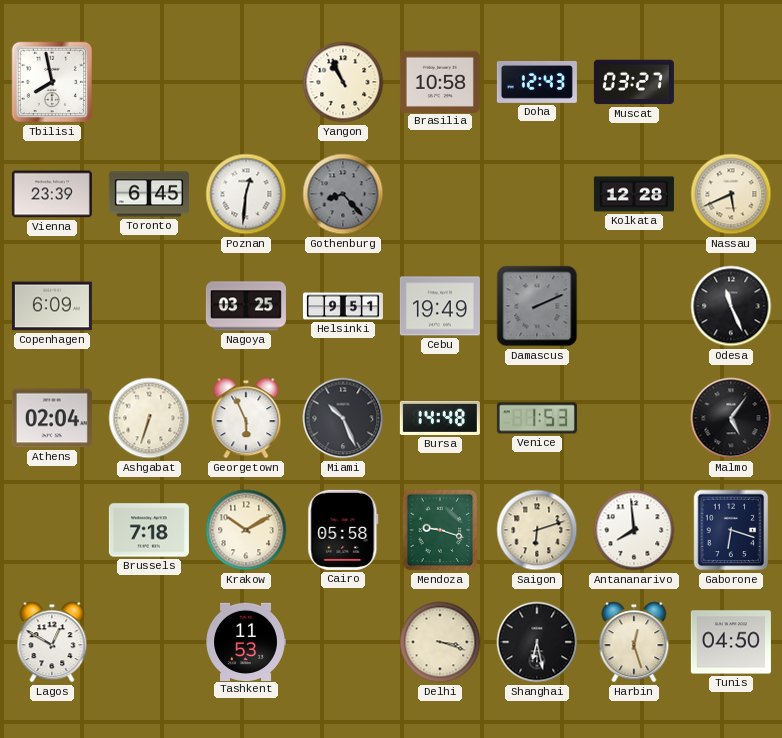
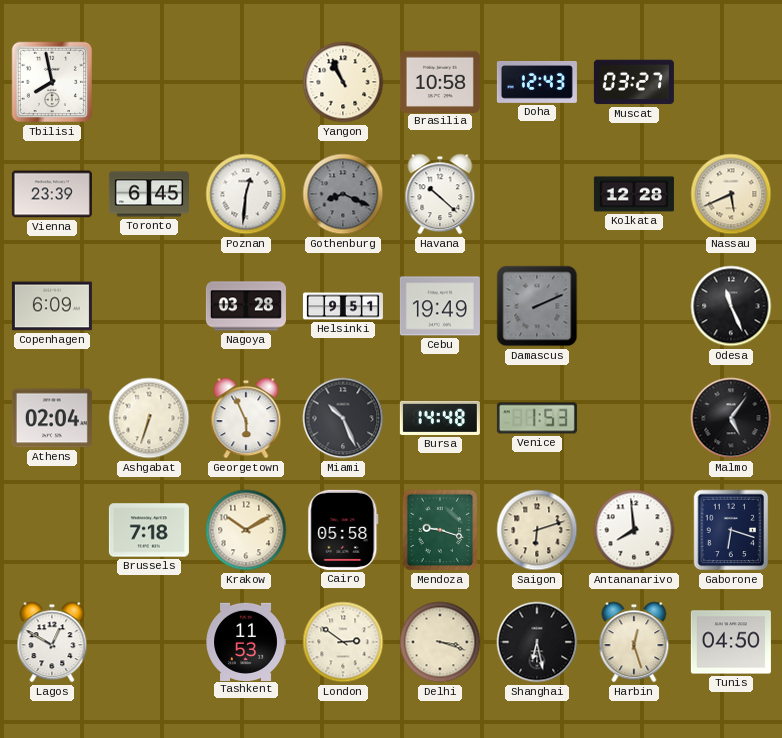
Gothenburg: 8:23 -> 8:19
Havana: none -> 10:22
Nagoya: 03:25 -> 03:28
London: none -> 2:51
